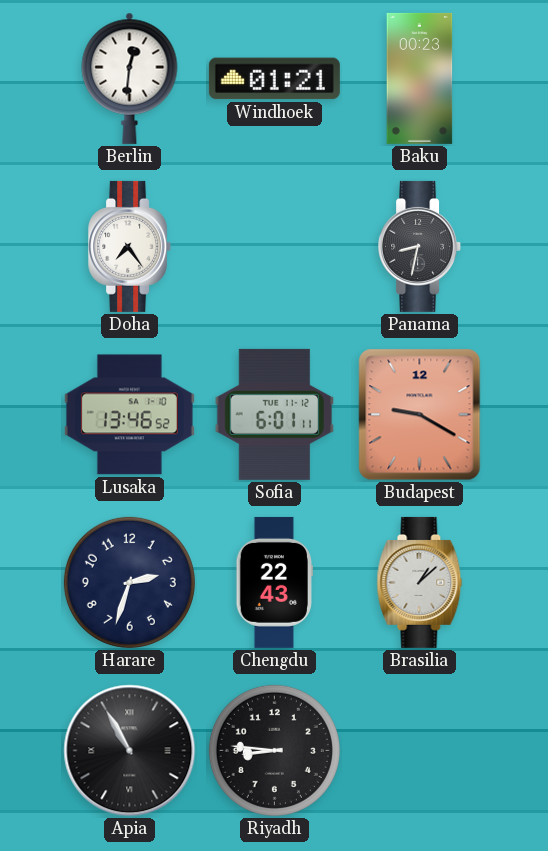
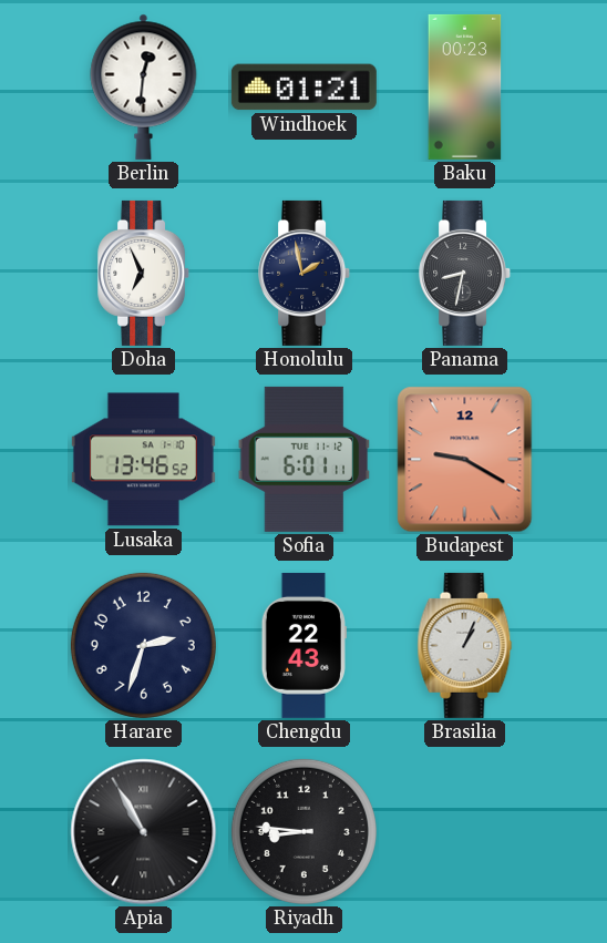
Doha: 7:24 -> 6:56
Honolulu: none -> 1:58
Brasilia: 1:08 -> 1:04
